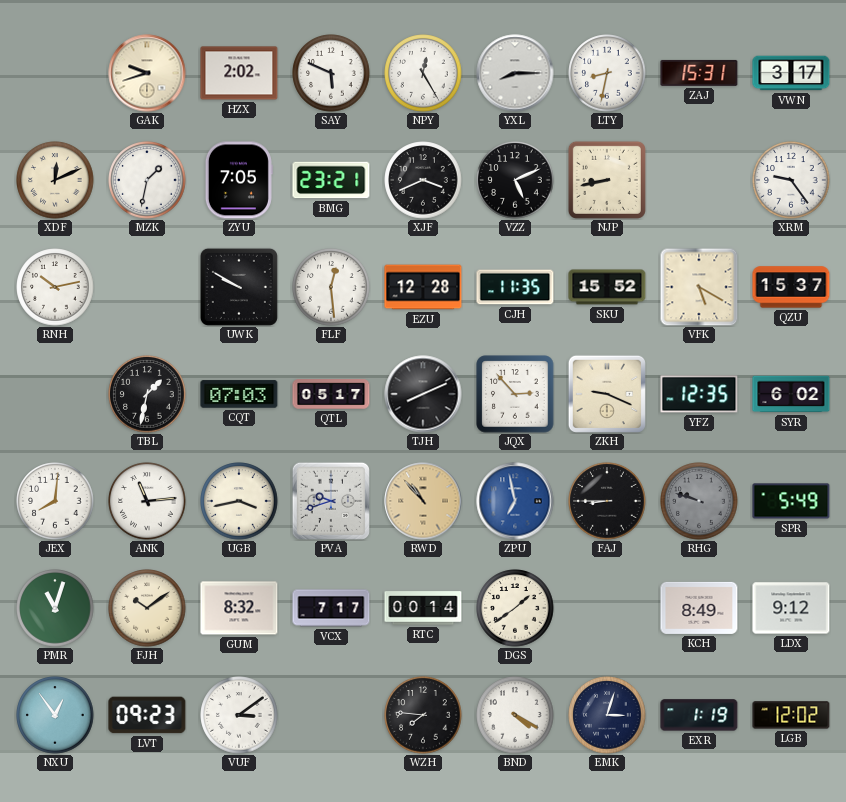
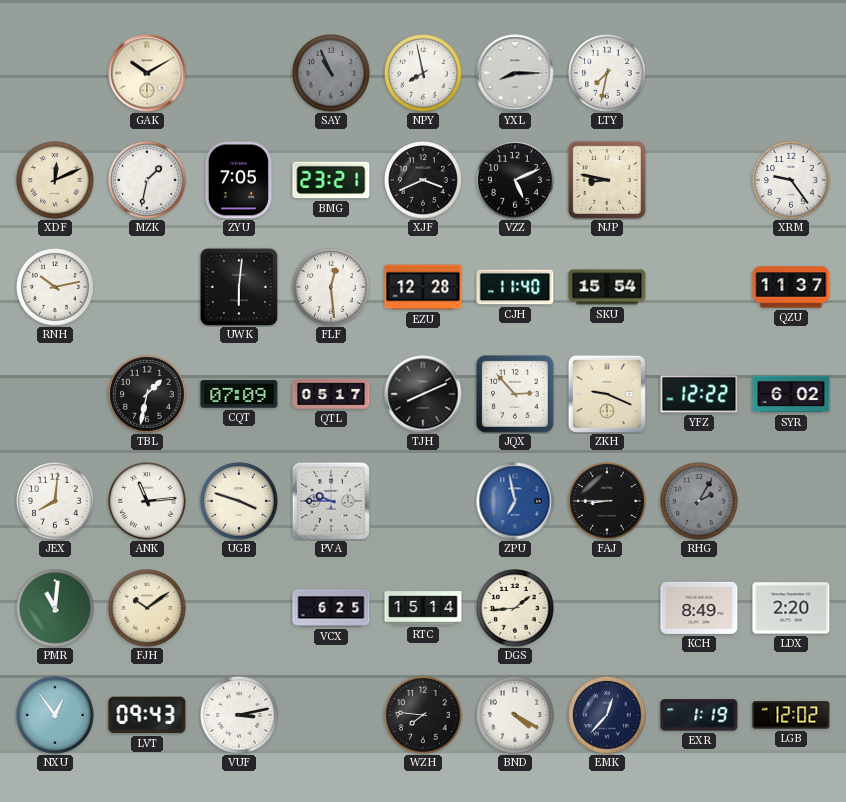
GAK: 9:42 -> 10:10
HZX: 2:02 -> none
SAY: 5:49 -> 10:56
SAY dial: white -> grey
NPY: 12:25 -> 7:58
LTY: 8:32 -> 7:32
ZAJ: 15:31 -> none
VWN: 3:17 -> none
NJP: 8:43 -> 8:47
UWK: 9:50 -> 6:01
CJH: 11:35 -> 11:40
SKU: 15:52 -> 15:54
VFK: 5:20 -> none
QZU: 15:37 -> 11:37
CQT: 07:03 -> 07:09
YFZ: 12:35 -> 12:22
UGB: 3:43 -> 3:48
PVA: 9:42 -> 9:45
RWD: 10:53 -> none
RHG: 9:48 -> 2:05
SPR: 5:49 -> none
PMR: 11:03 -> 11:01
GUM: 8:32 -> none
VCX: 7:17 -> 6:25
RTC: 00:14 -> 15:14
DGS: 1:39 -> 1:44
LDX: 9:12 -> 2:20
LVT: 09:23 -> 09:43
VUF: 3:09 -> 3:13
EMK: 3:03 -> 12:37
